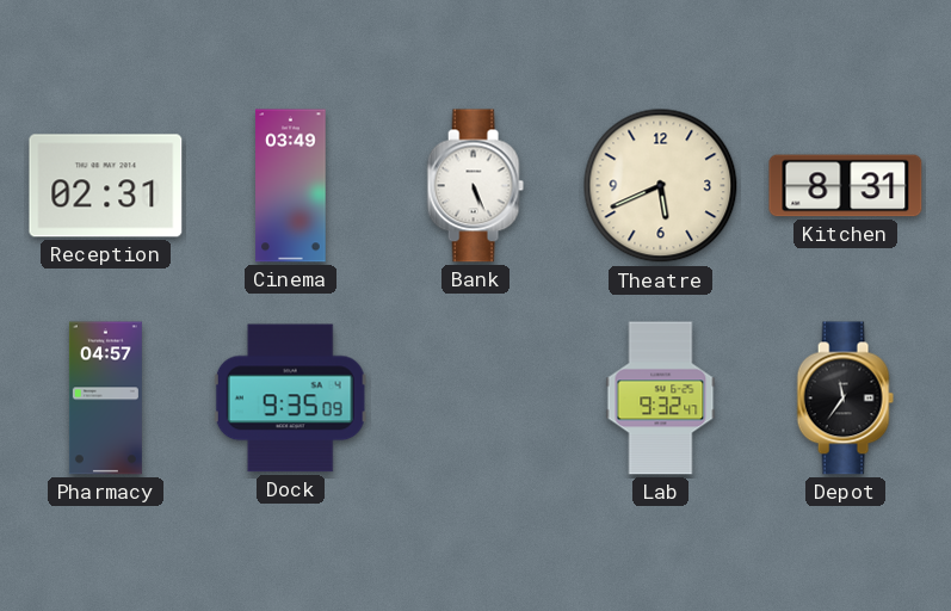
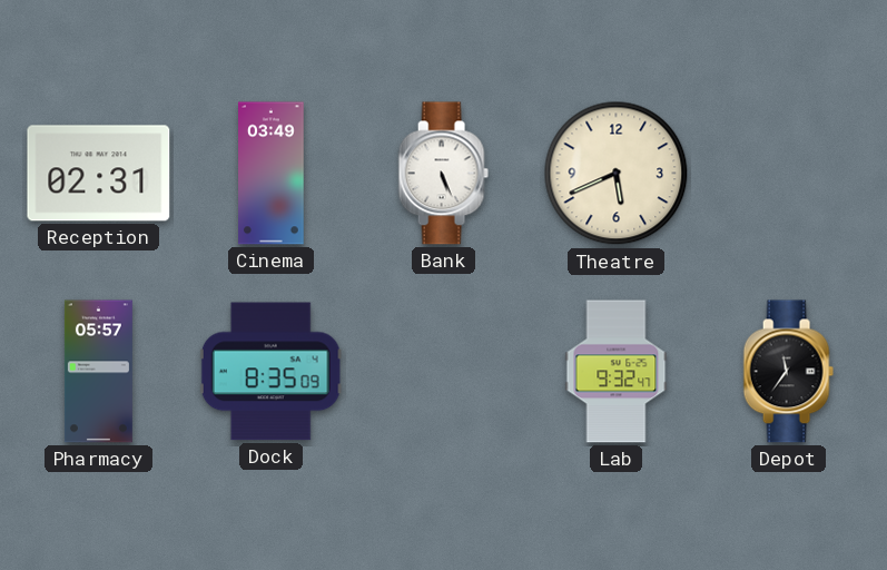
Kitchen: 8:31 -> none
Pharmacy: 04:57 -> 05:57
Dock: 9:35 -> 8:35
